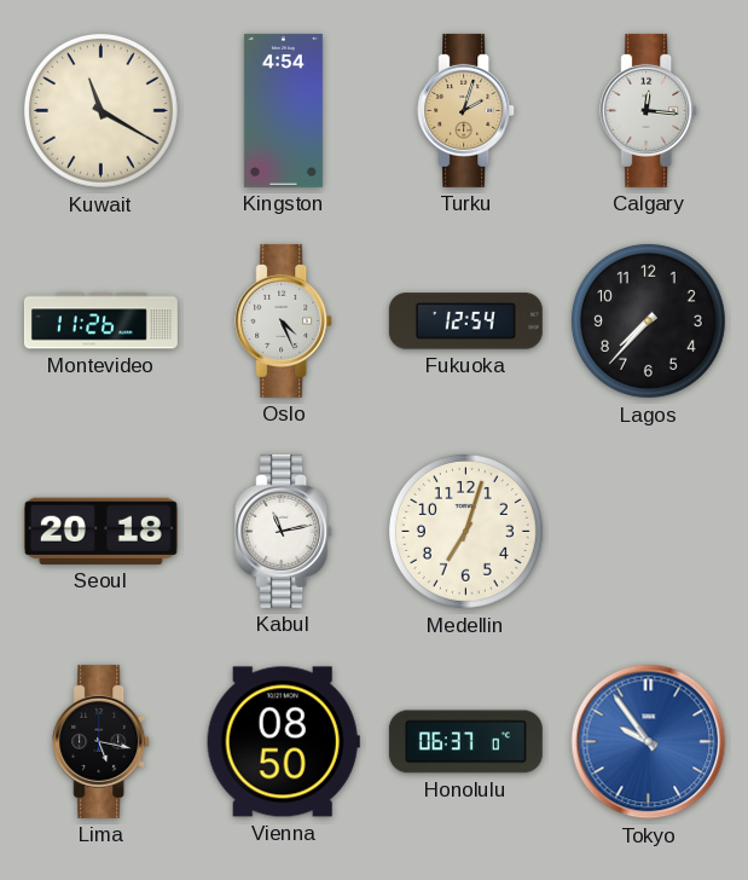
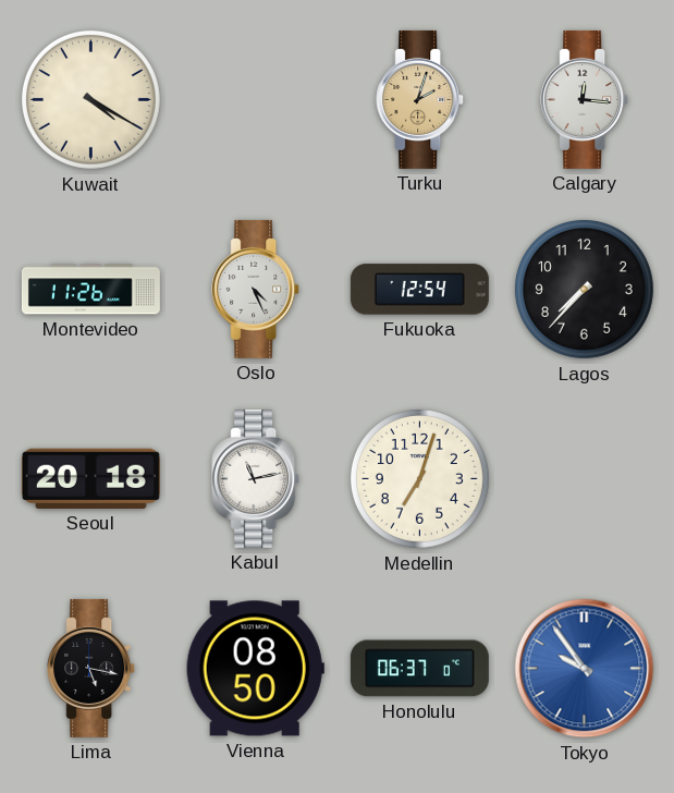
Kuwait: 11:20 -> 4:20
Kingston: 4:54 -> none
